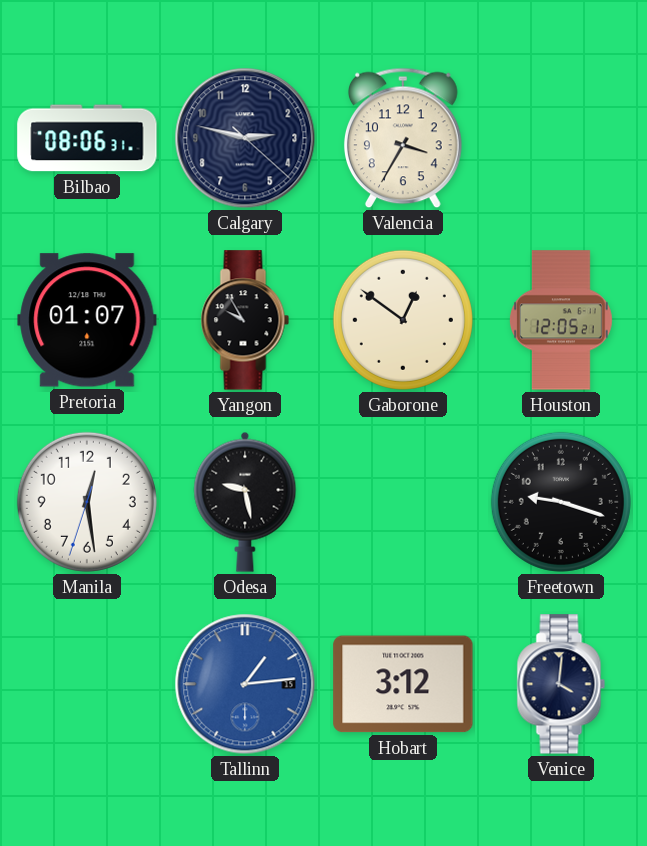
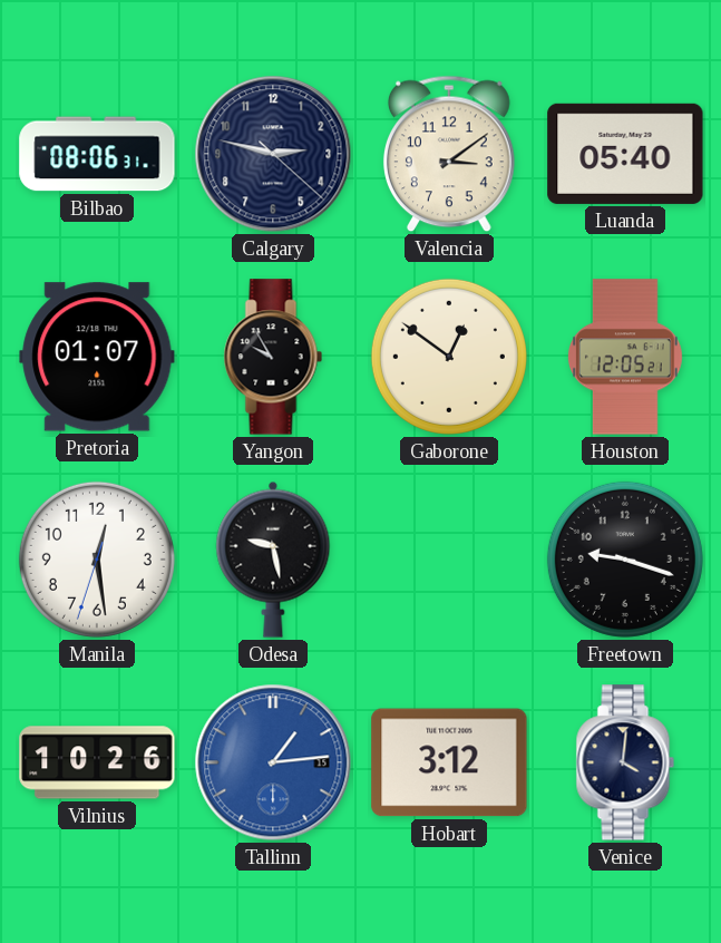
Valencia: 3:35 -> 3:09
Luanda: none -> 05:40
Vilnius: none -> 10:26
